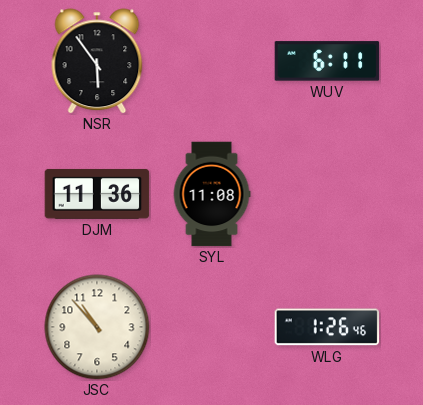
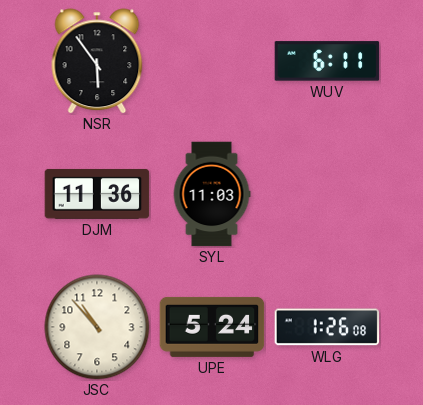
SYL: 11:08 -> 11:03
UPE: none -> 5:24
WLG: 1:26:46 -> 1:26:08
